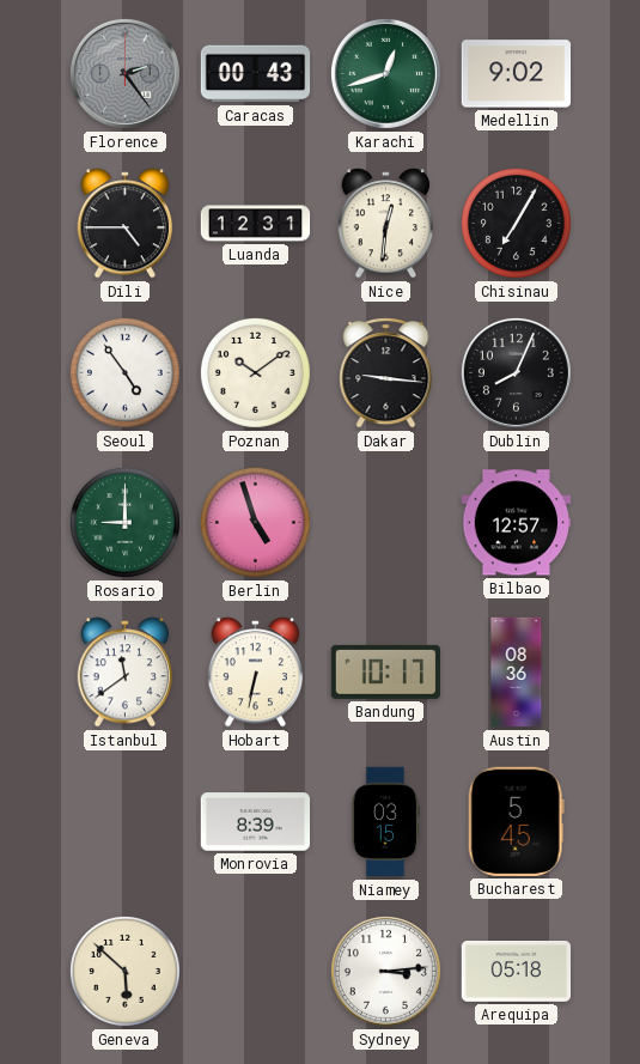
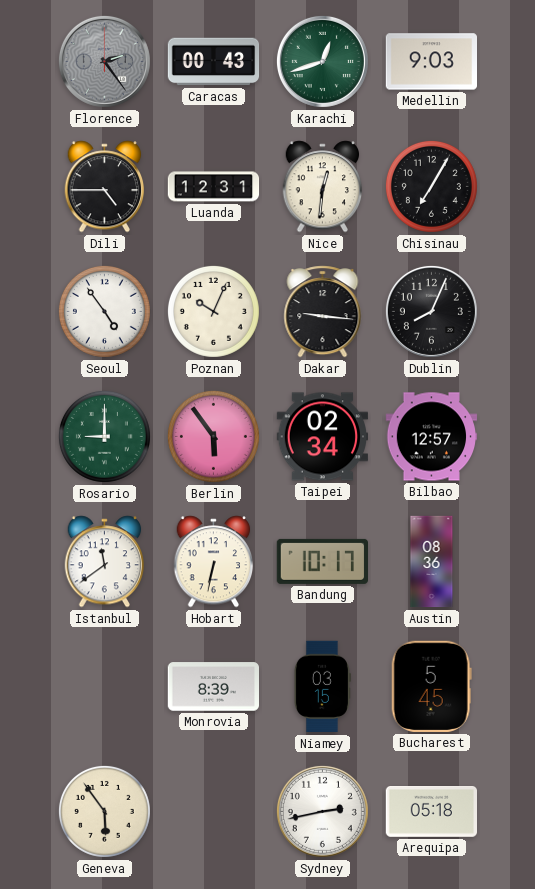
Medellin: 9:02 -> 9:03
Poznan: 10:09 -> 10:04
Berlin: 4:57 -> 5:54
Taipei: none -> 02:34
Geneva: 5:52 -> 5:54
Sydney: 3:14 -> 2:43
